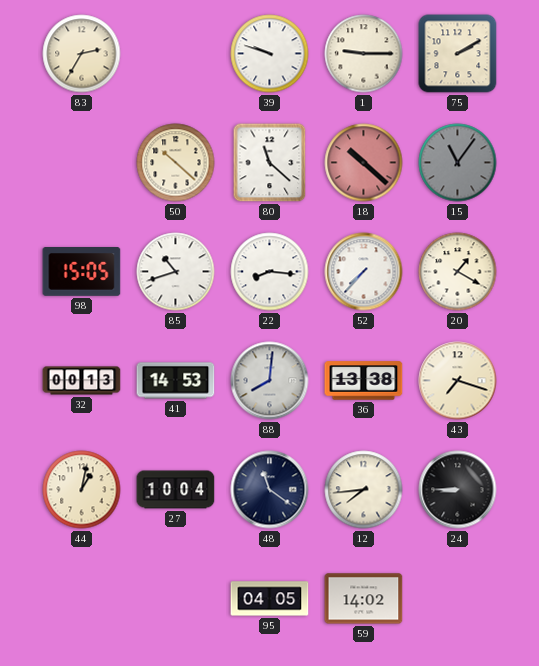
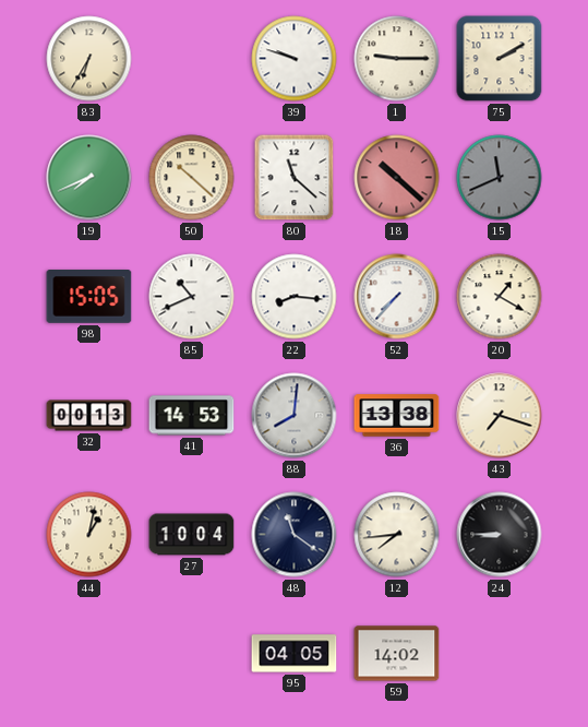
83: 2:35 -> 6:35
19: none -> 7:41
15: 11:06 -> 11:41
85: 10:42 -> 10:41
